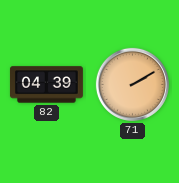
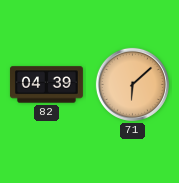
71: 2:10 -> 6:08
